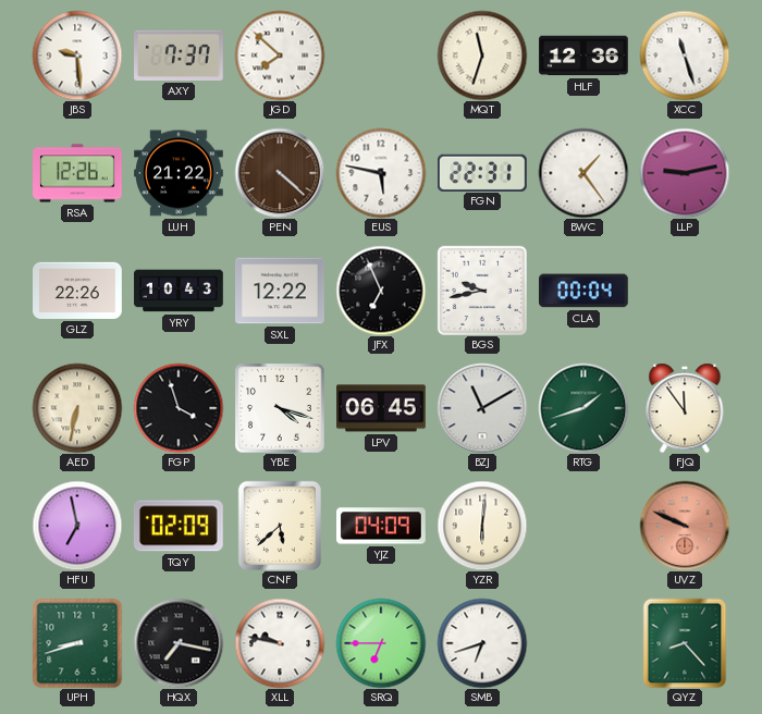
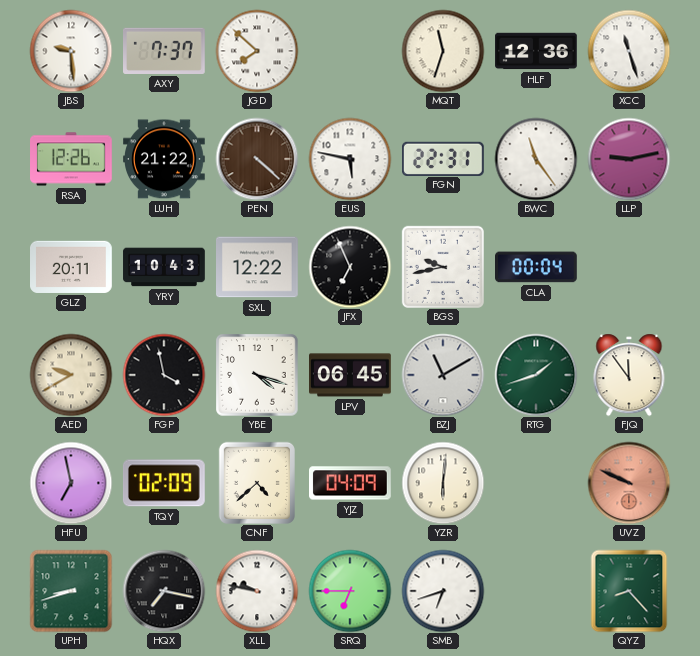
BWC: 1:24 -> 11:24
GLZ: 22:26 -> 20:11
AED: 6:32 -> 9:40
FGP: 3:57 -> 3:58
CNF: 5:38 -> 4:38
